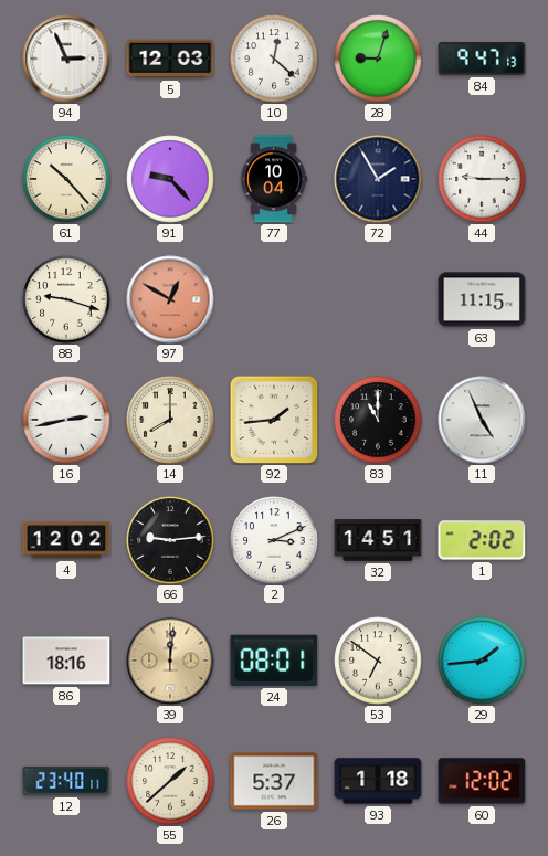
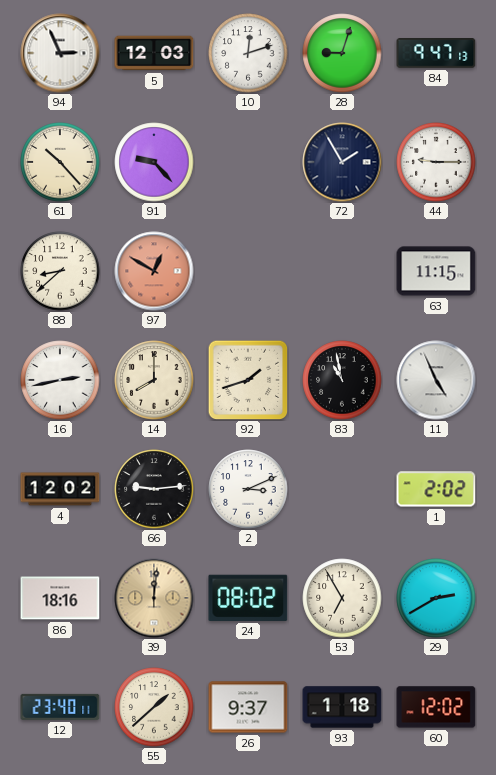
10: 12:22 -> 12:12
77: 10:04 -> none
88: 9:18 -> 8:38
92: 1:44 -> 1:42
83: 11:00 -> 10:58
32: 14:51 -> none
24: 08:01 -> 08:02
53: 6:51 -> 6:55
29: 1:44 -> 2:40
26: 5:37 -> 9:37
